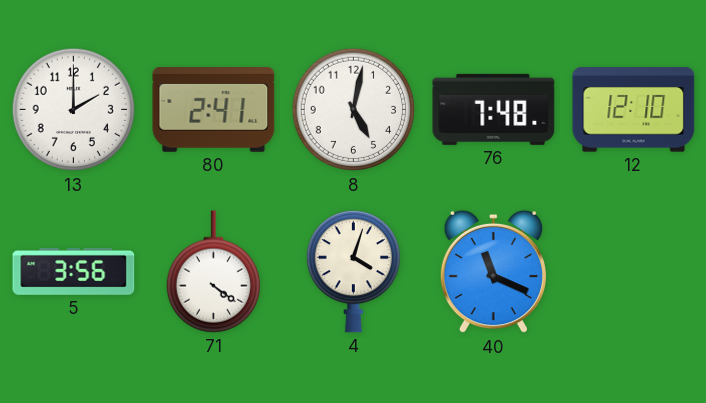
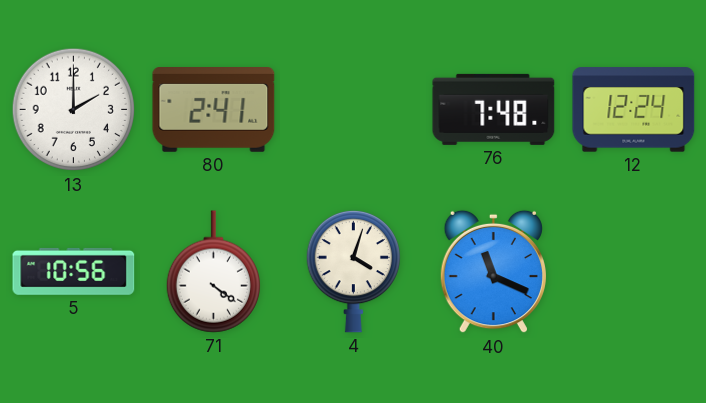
8: 5:02 -> none
12: 12:10 -> 12:24
5: 3:56 -> 10:56
